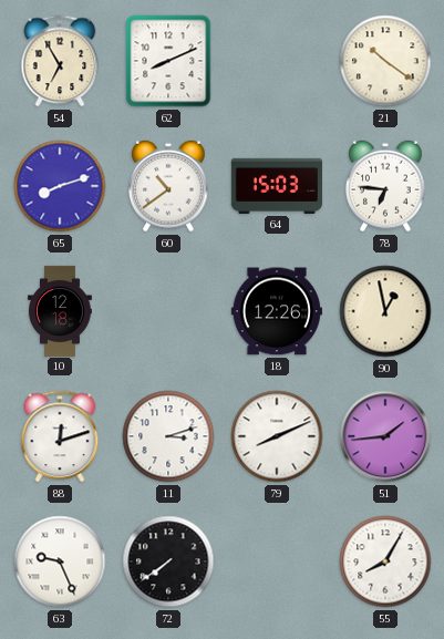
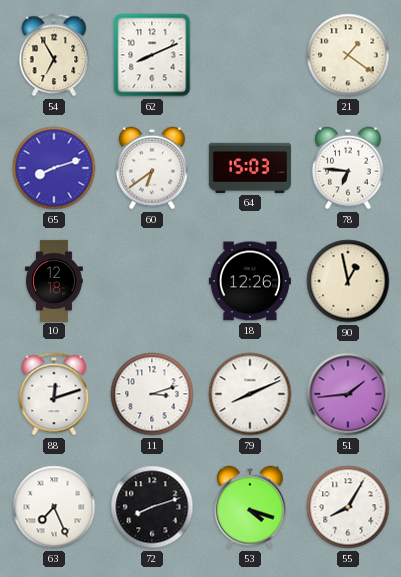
21: 10:21 -> 1:21
60: 10:39 -> 6:39
63: 9:26 -> 7:26
72: 7:39 -> 8:12
53: none -> 4:18
